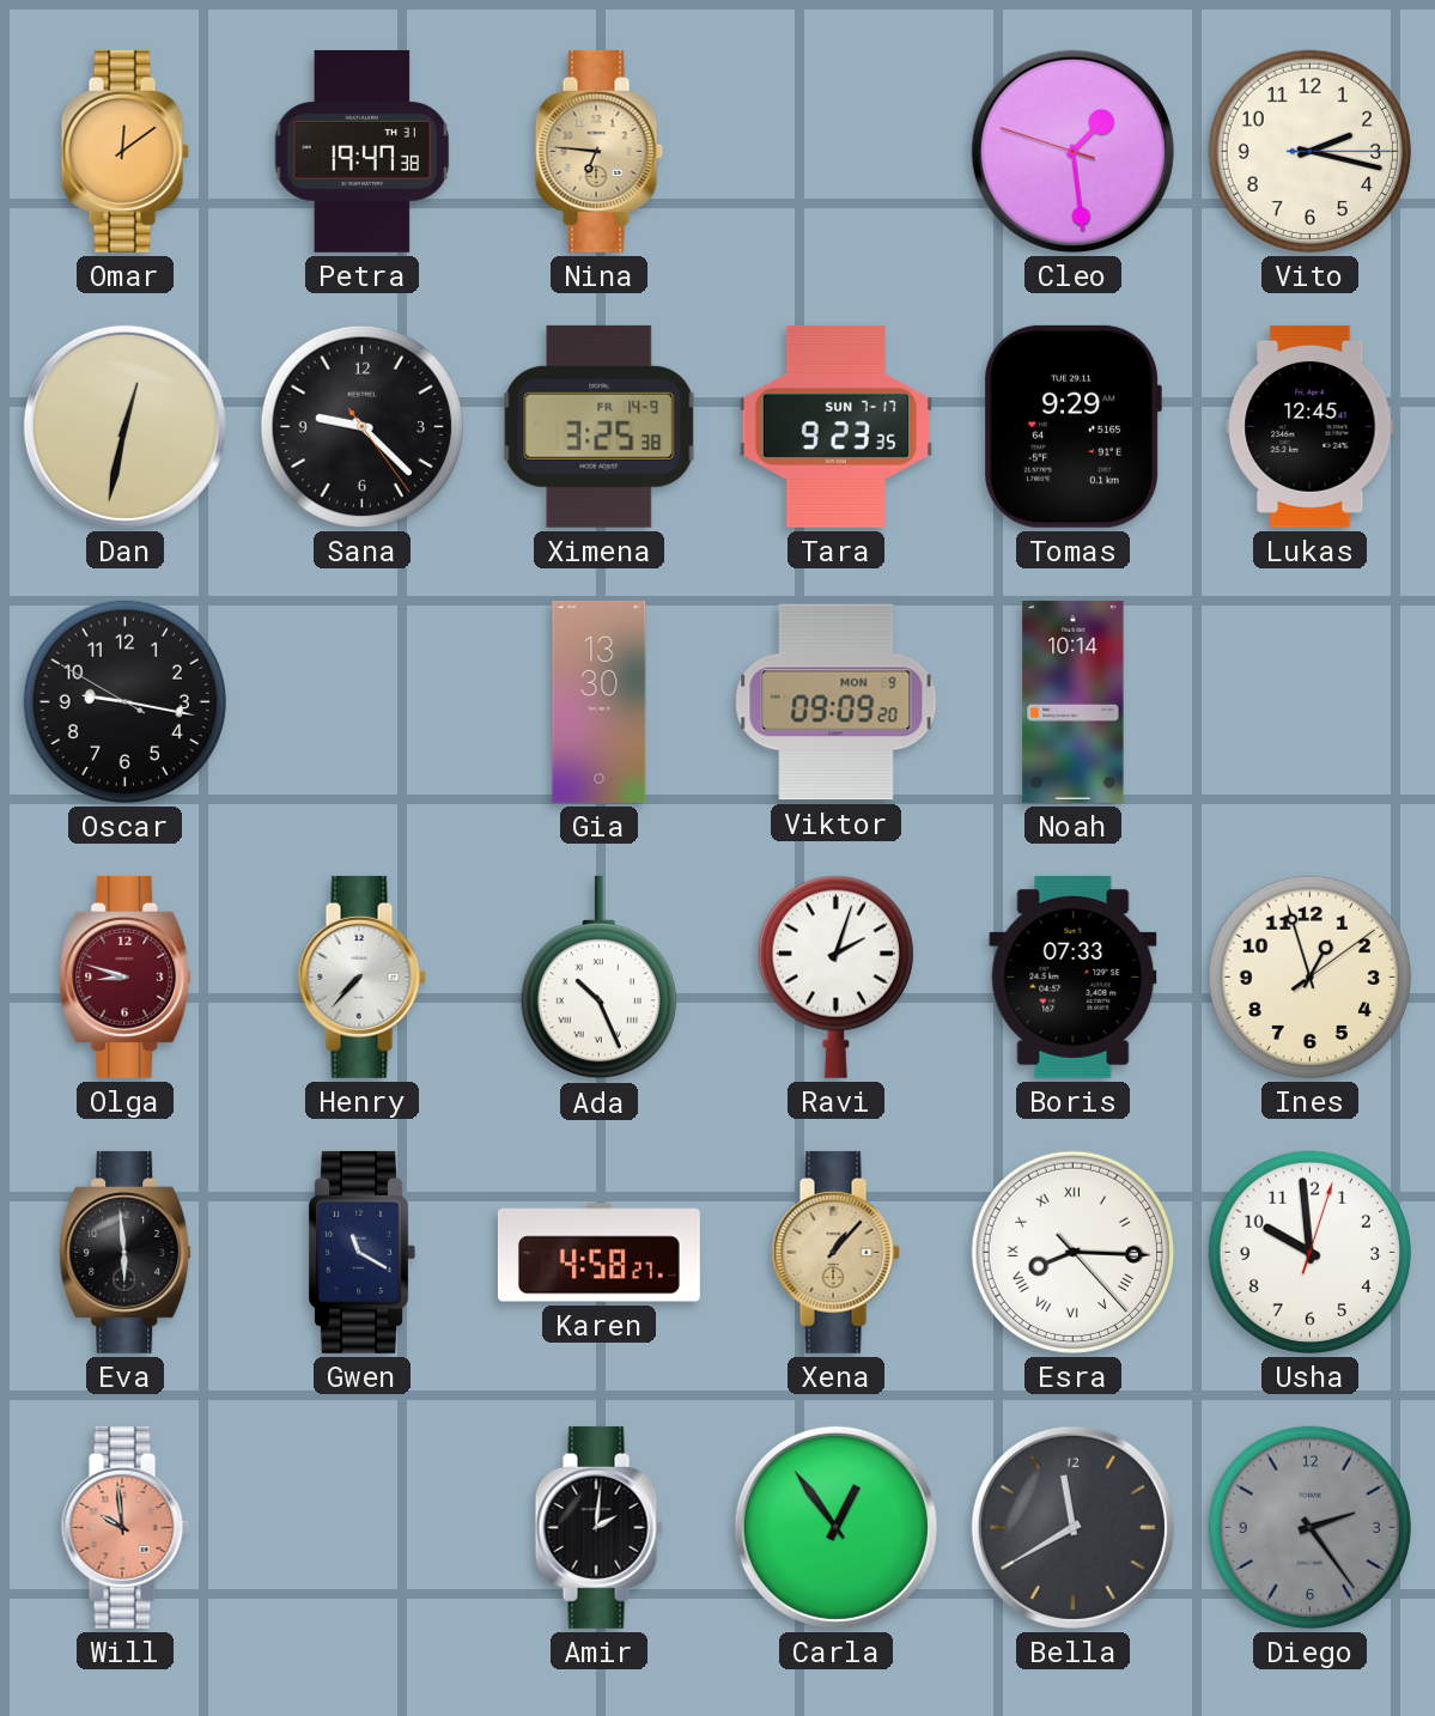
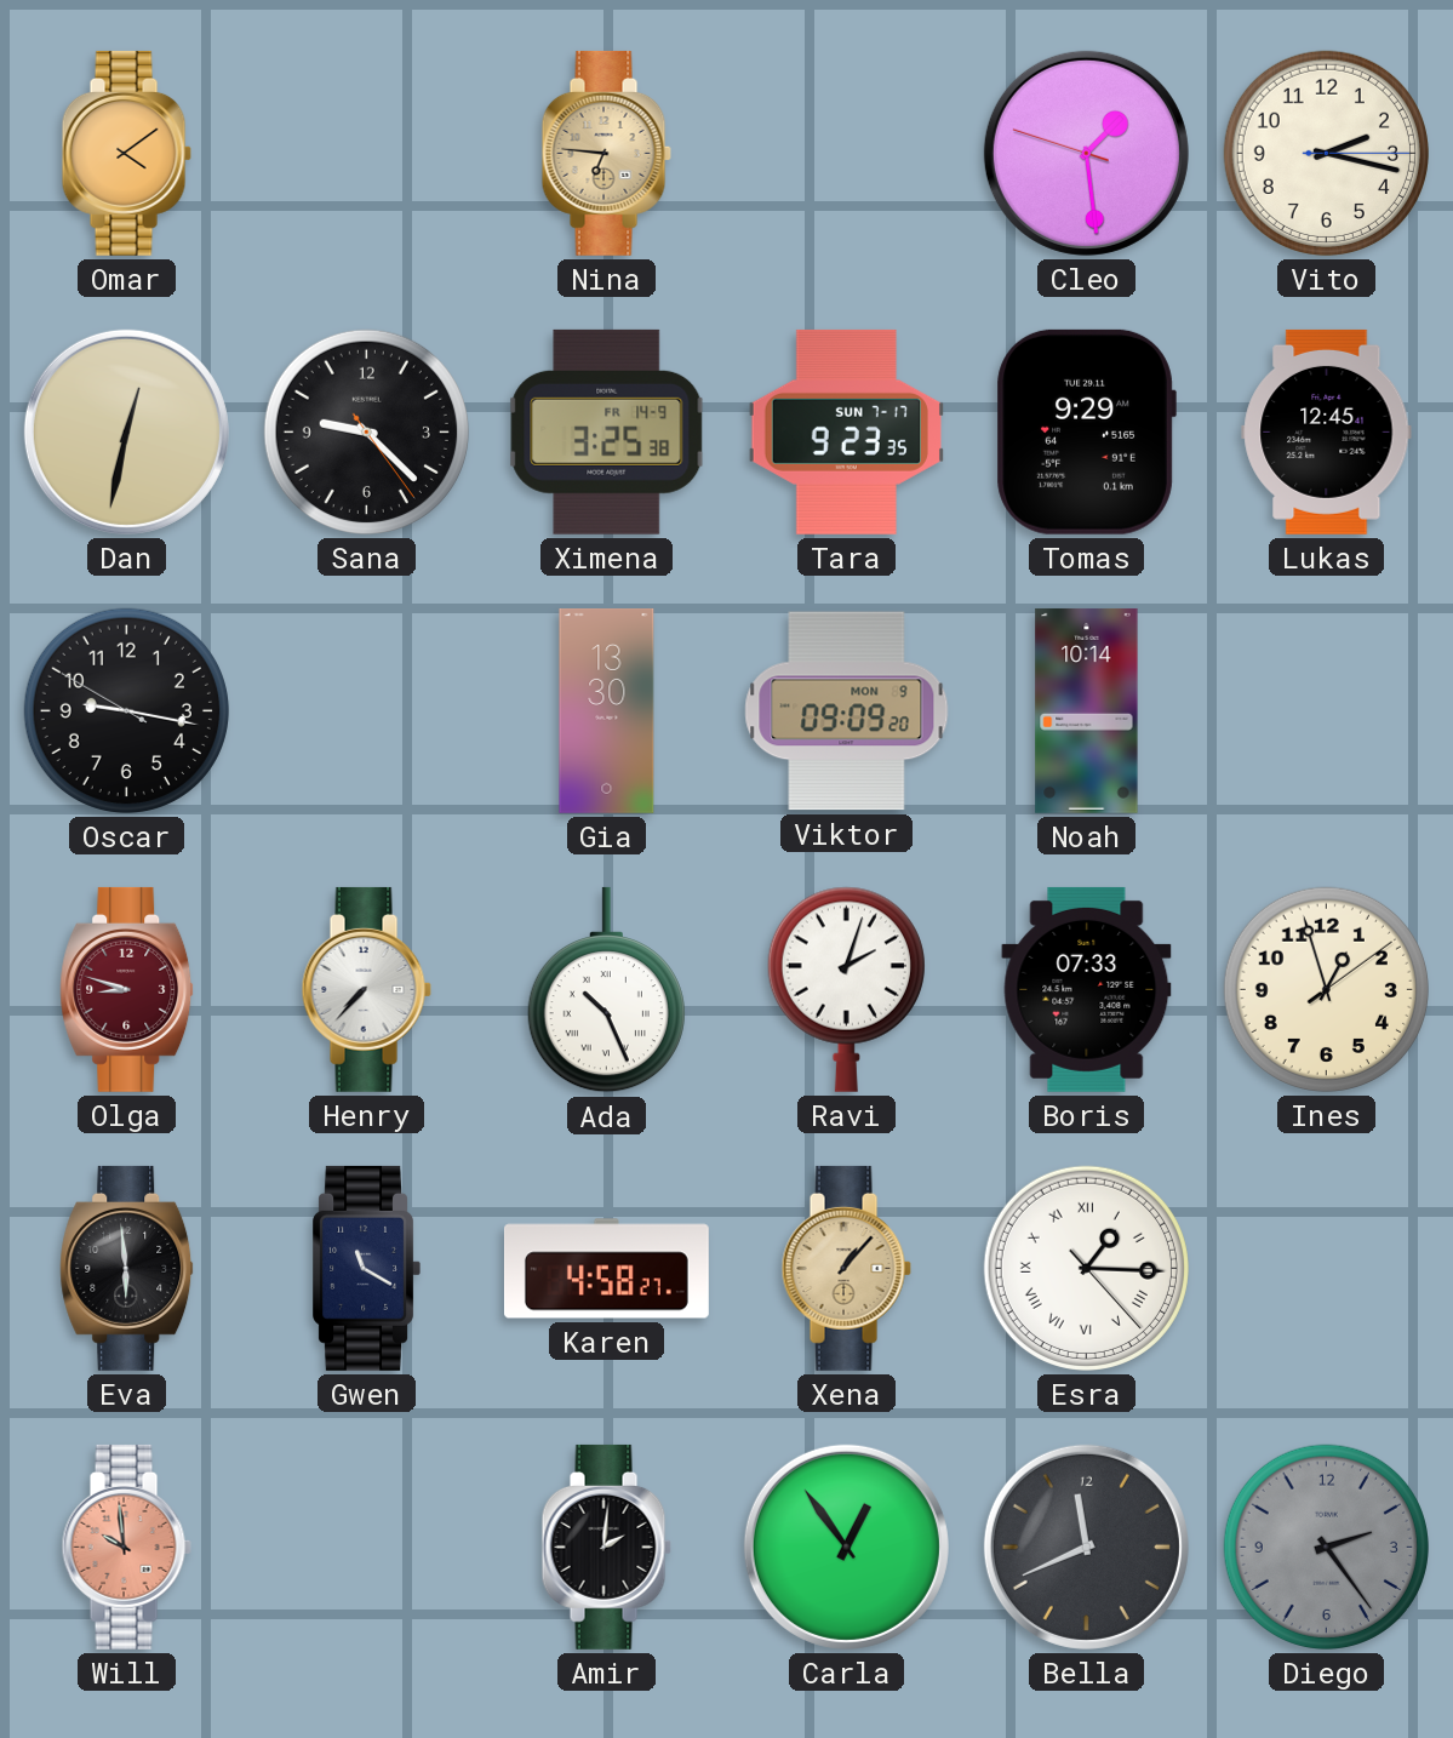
Omar: 12:09 -> 4:09
Petra: 19:47 -> none
Esra: 8:15 -> 1:15
Usha: 9:59 -> none
Bella: 11:40 -> 11:41
